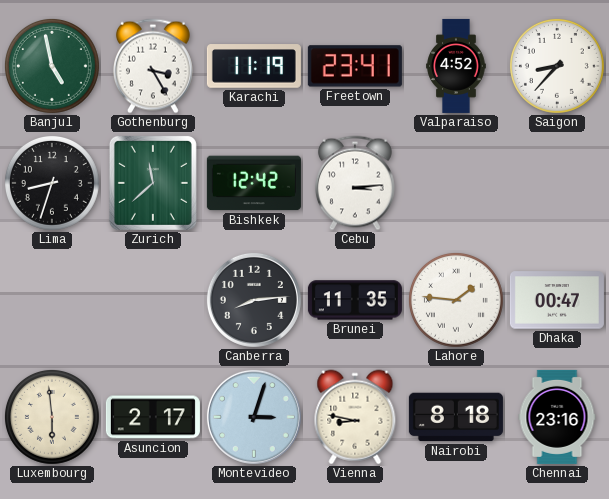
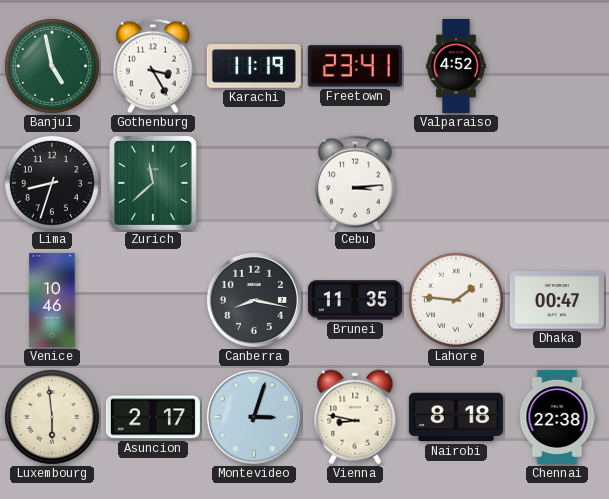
Saigon: 8:37 -> none
Bishkek: 12:42 -> none
Venice: none -> 10:46
Canberra: 8:14 -> 8:17
Chennai: 23:16 -> 22:38
